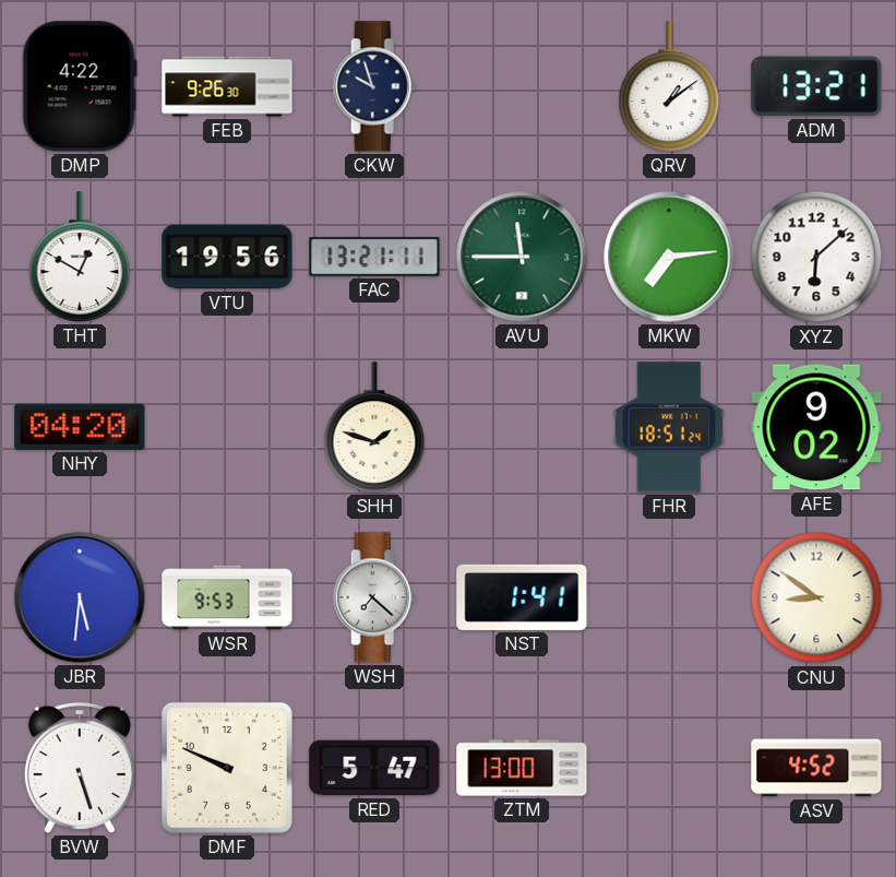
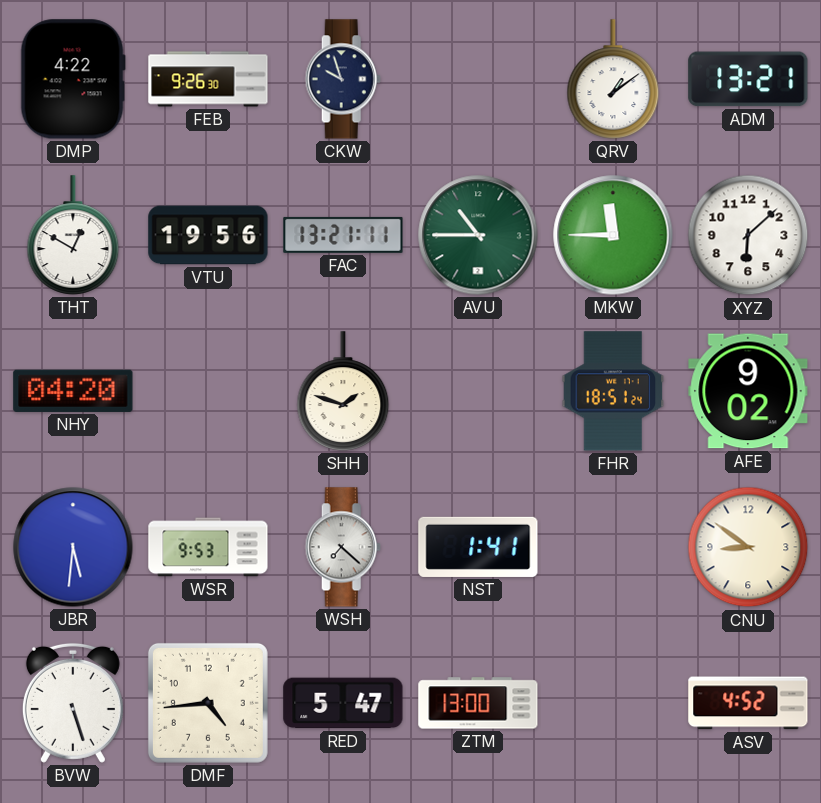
AVU: 11:45 -> 10:45
MKW: 7:14 -> 11:45
DMF: 9:49 -> 4:44
